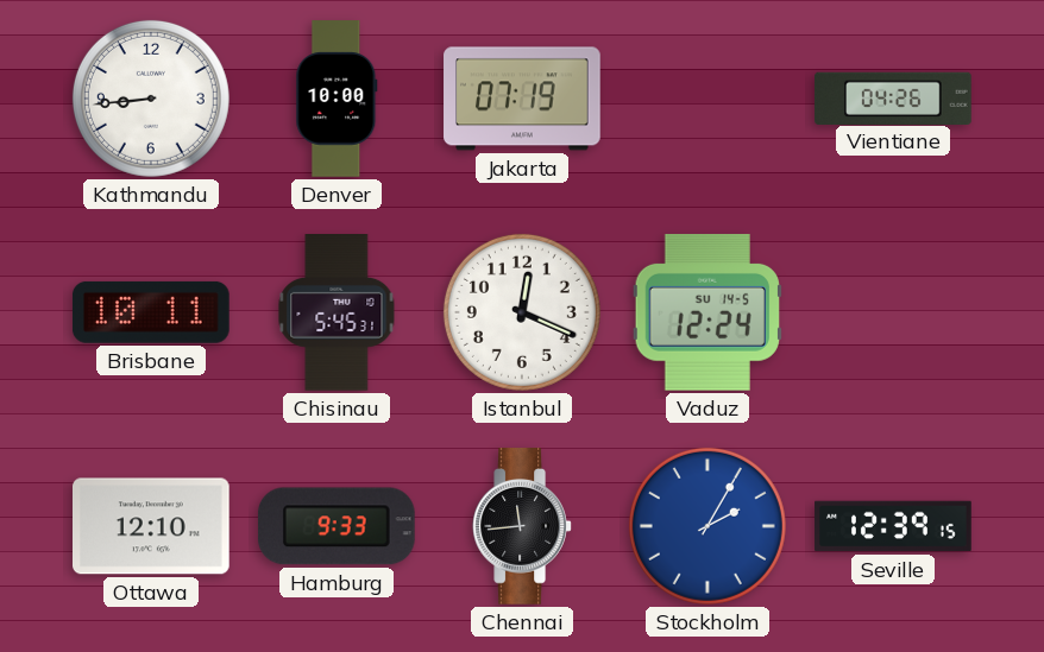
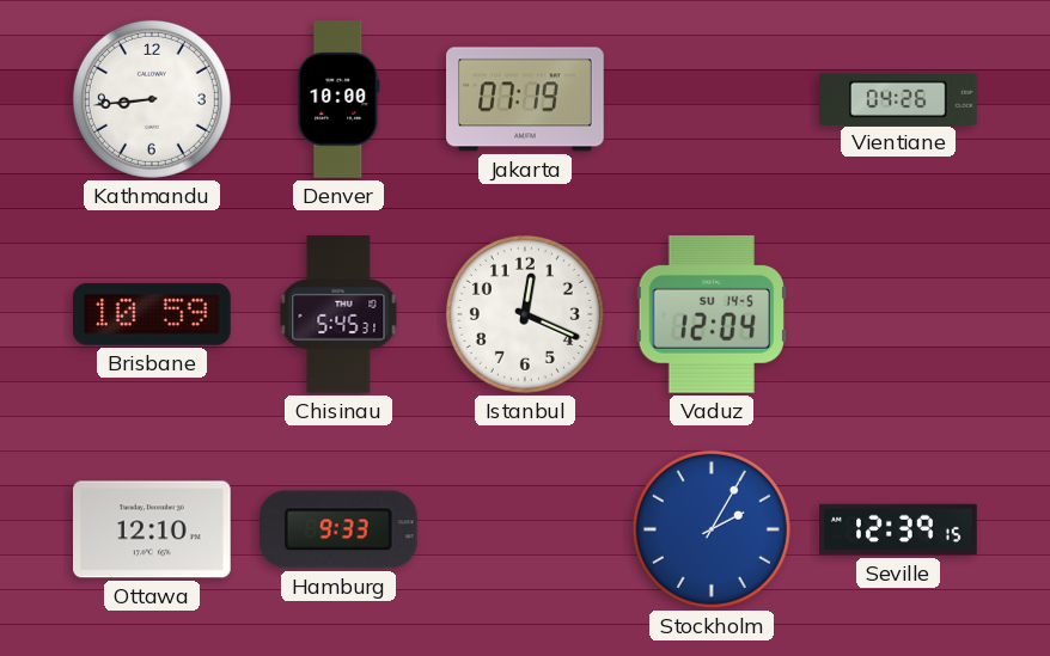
Brisbane: 10:11 -> 10:59
Vaduz: 12:24 -> 12:04
Chennai: 11:44 -> none
